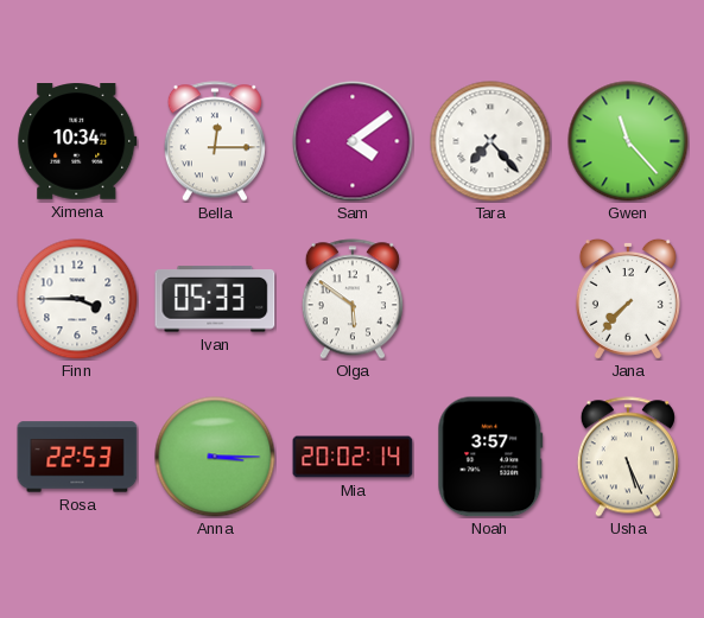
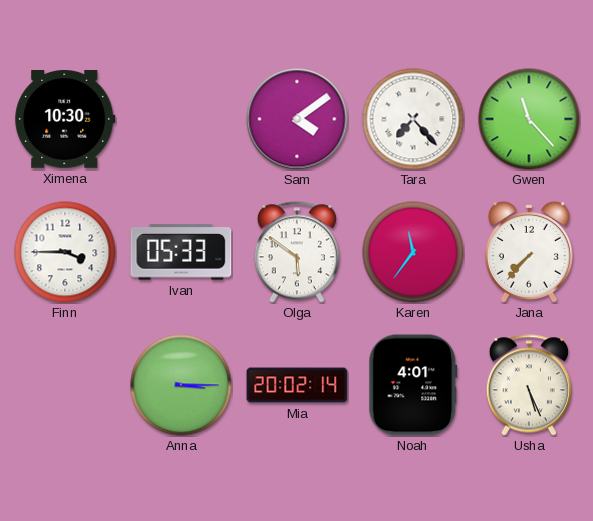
Ximena: 10:34 -> 10:30
Bella: 12:15 -> none
Karen: none -> 11:36
Rosa: 22:53 -> none
Noah: 3:57 -> 4:01
